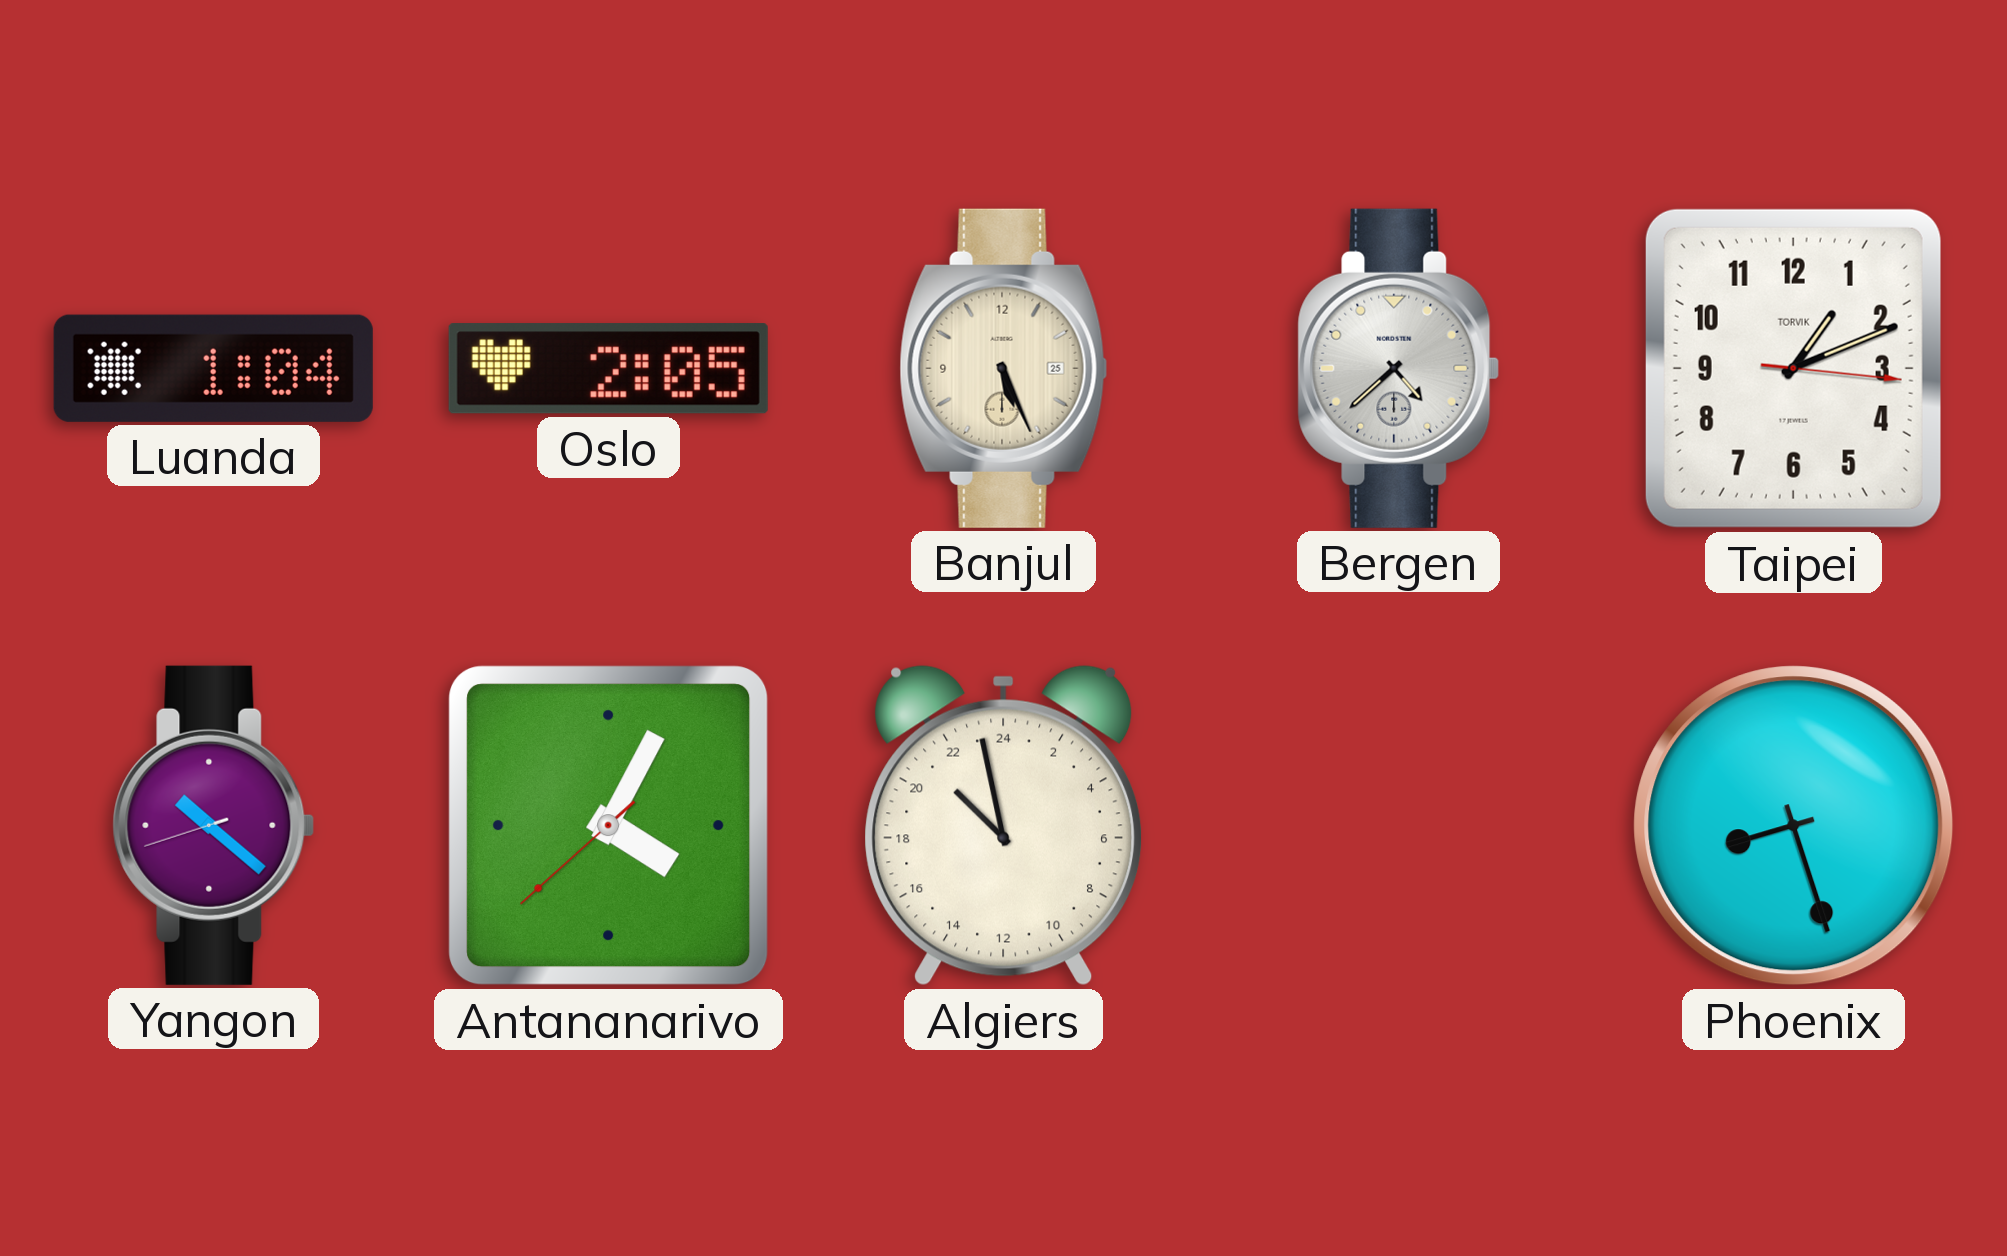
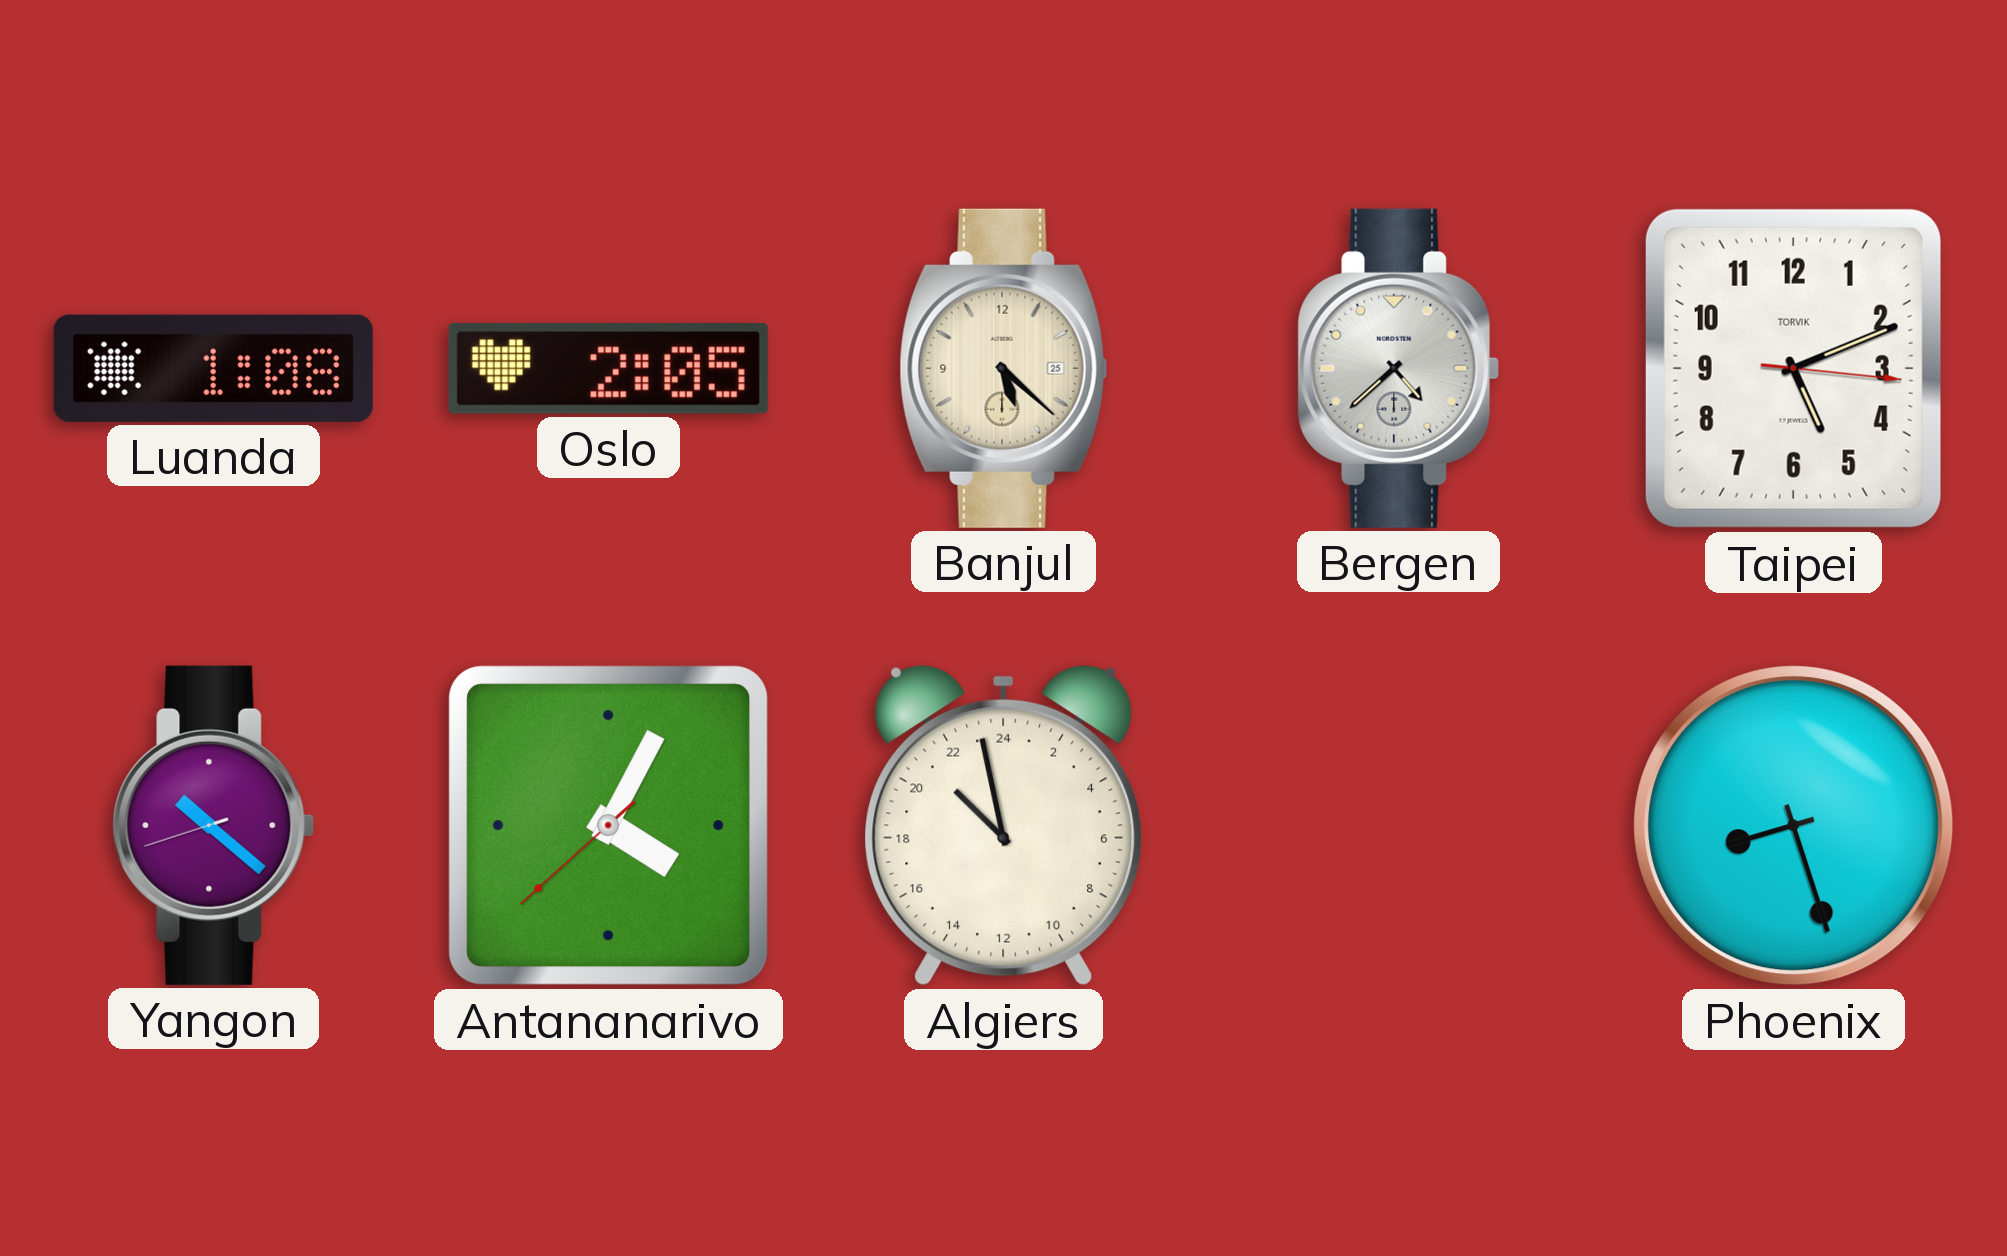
Luanda: 1:04 -> 1:08
Banjul: 5:26 -> 5:22
Taipei: 1:11 -> 5:11
